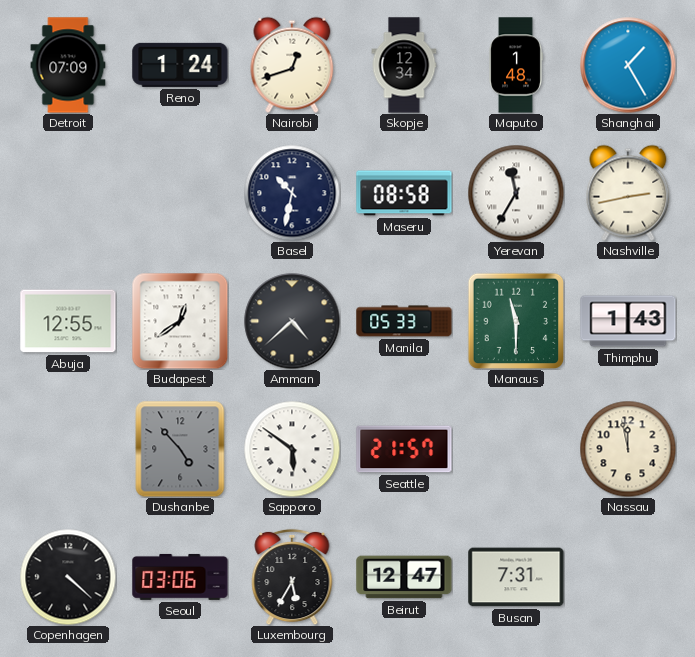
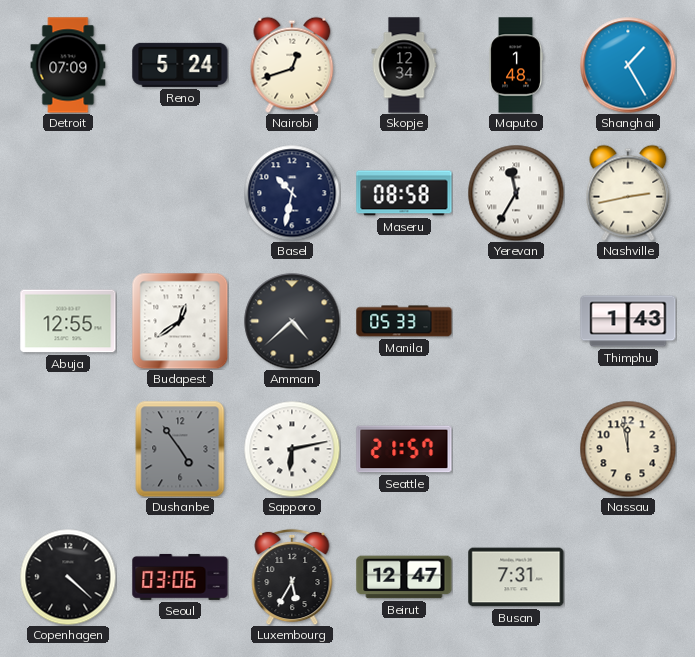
Reno: 1:24 -> 5:24
Manaus: 11:30 -> none
Dushanbe: 4:53 -> 4:54
Sapporo: 5:51 -> 6:13
